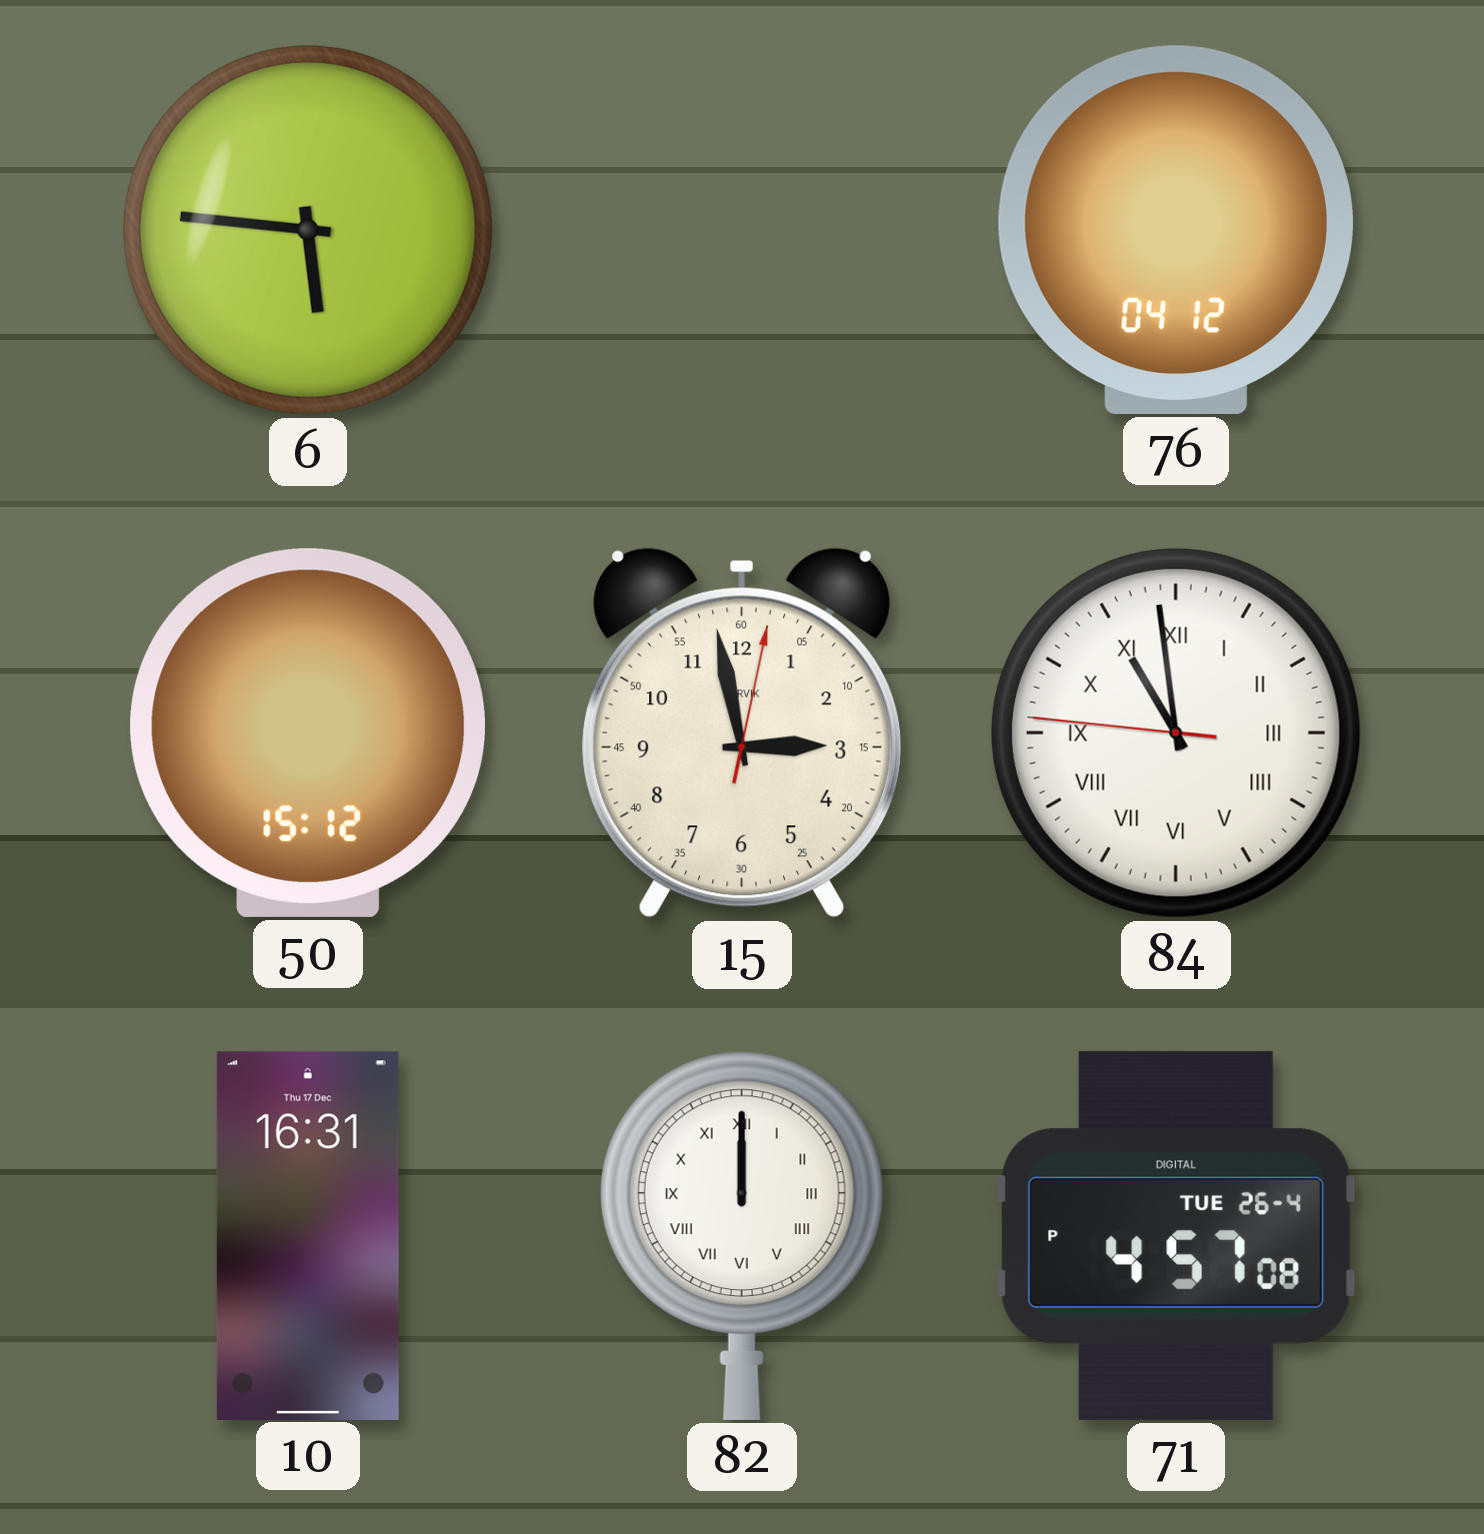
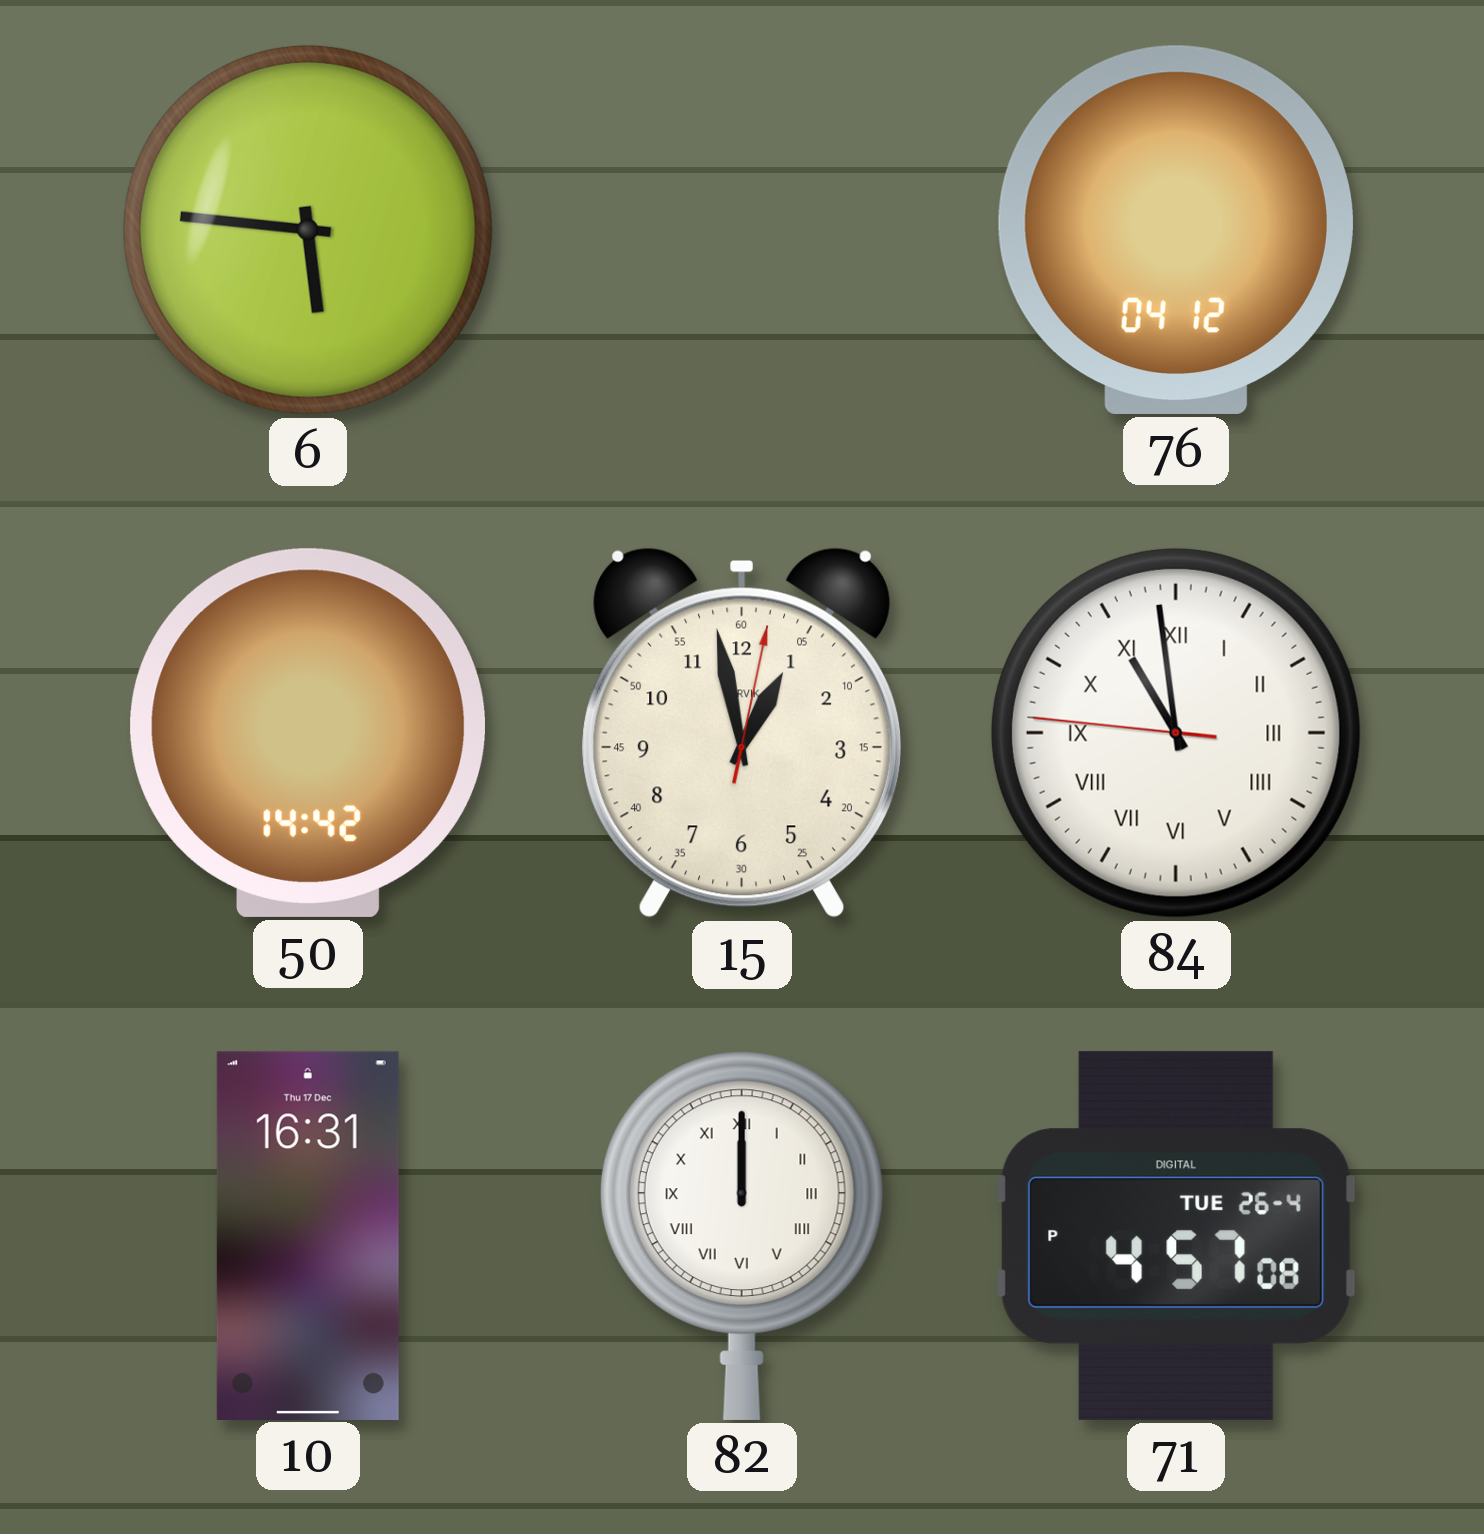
50: 15:12 -> 14:42
15: 2:58 -> 12:58
